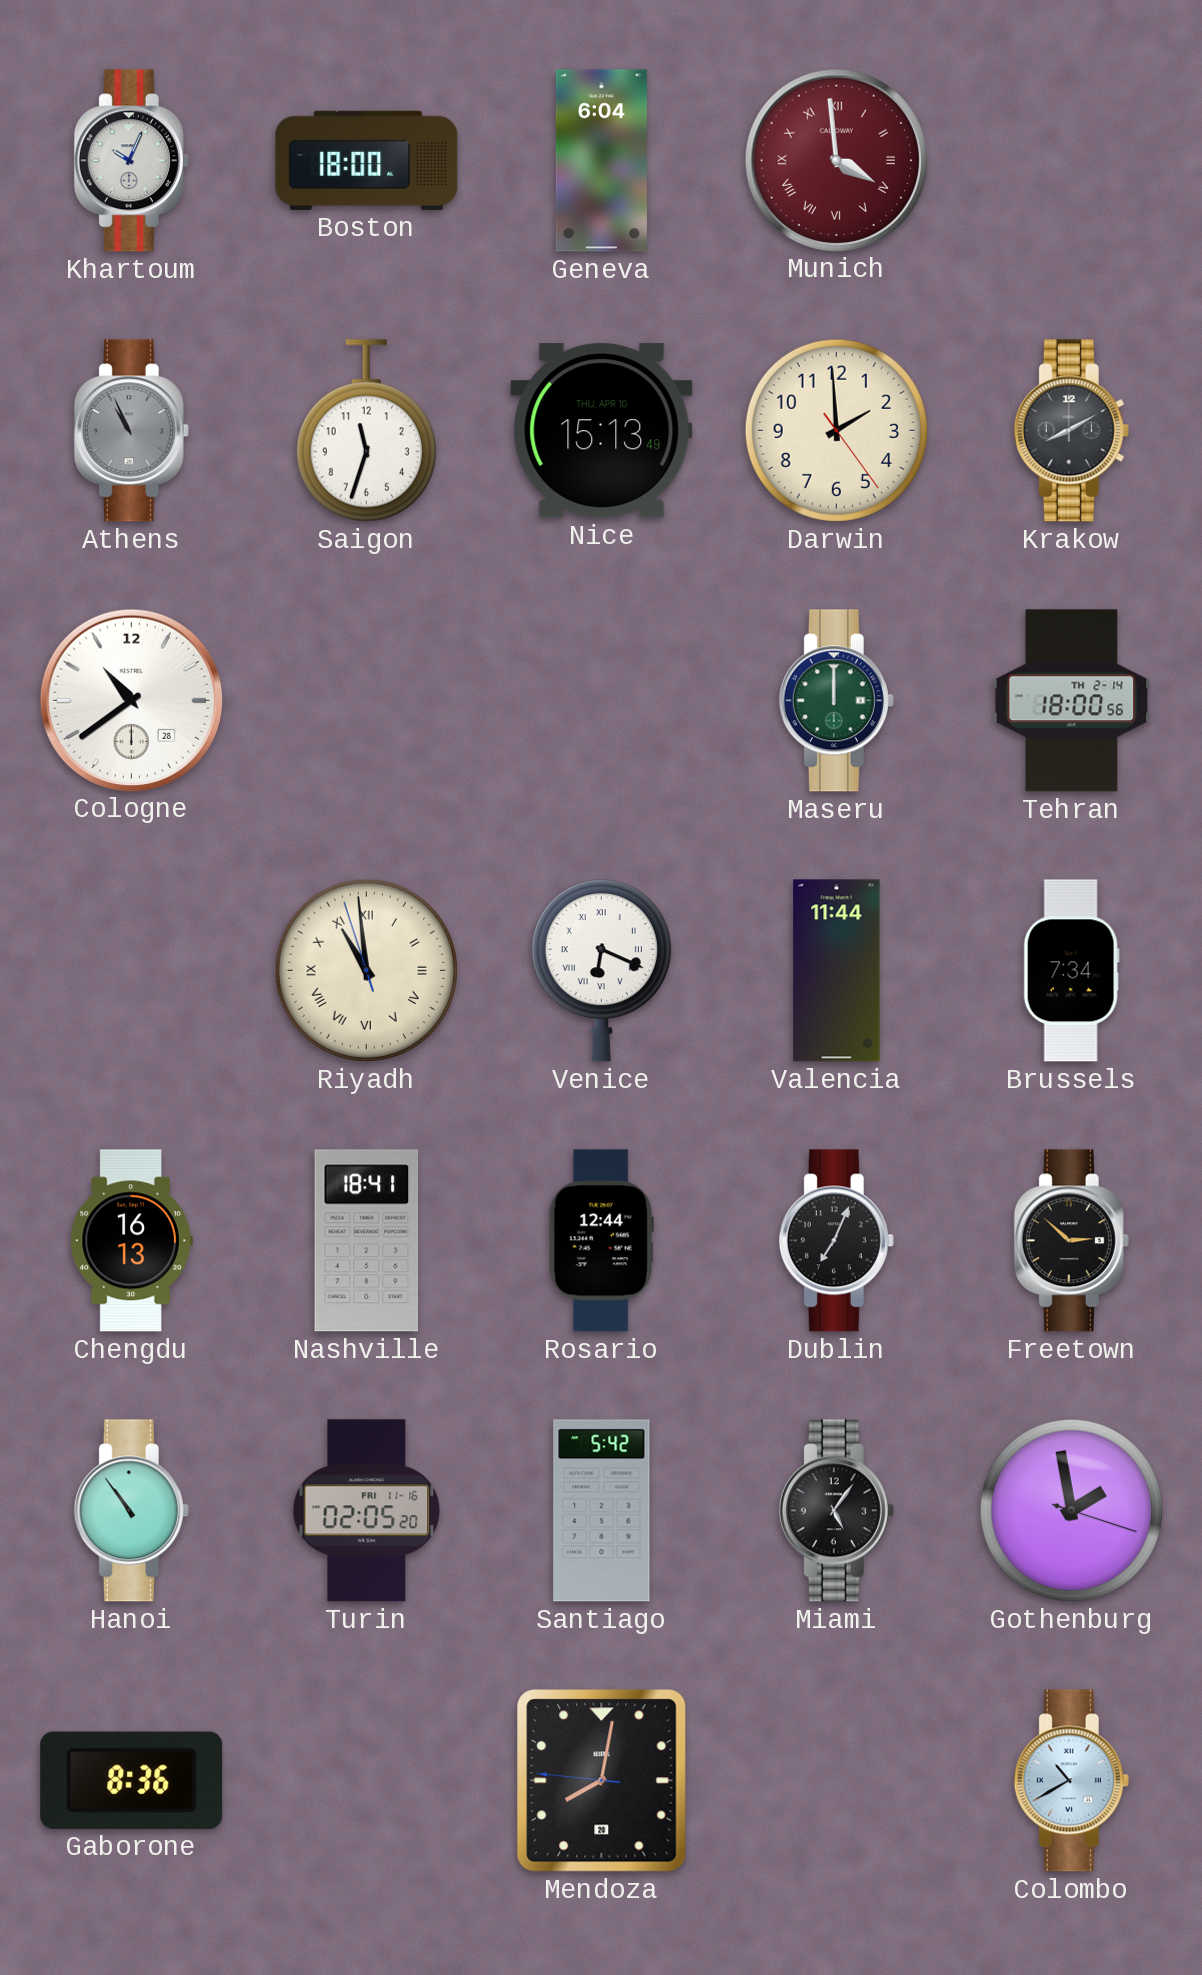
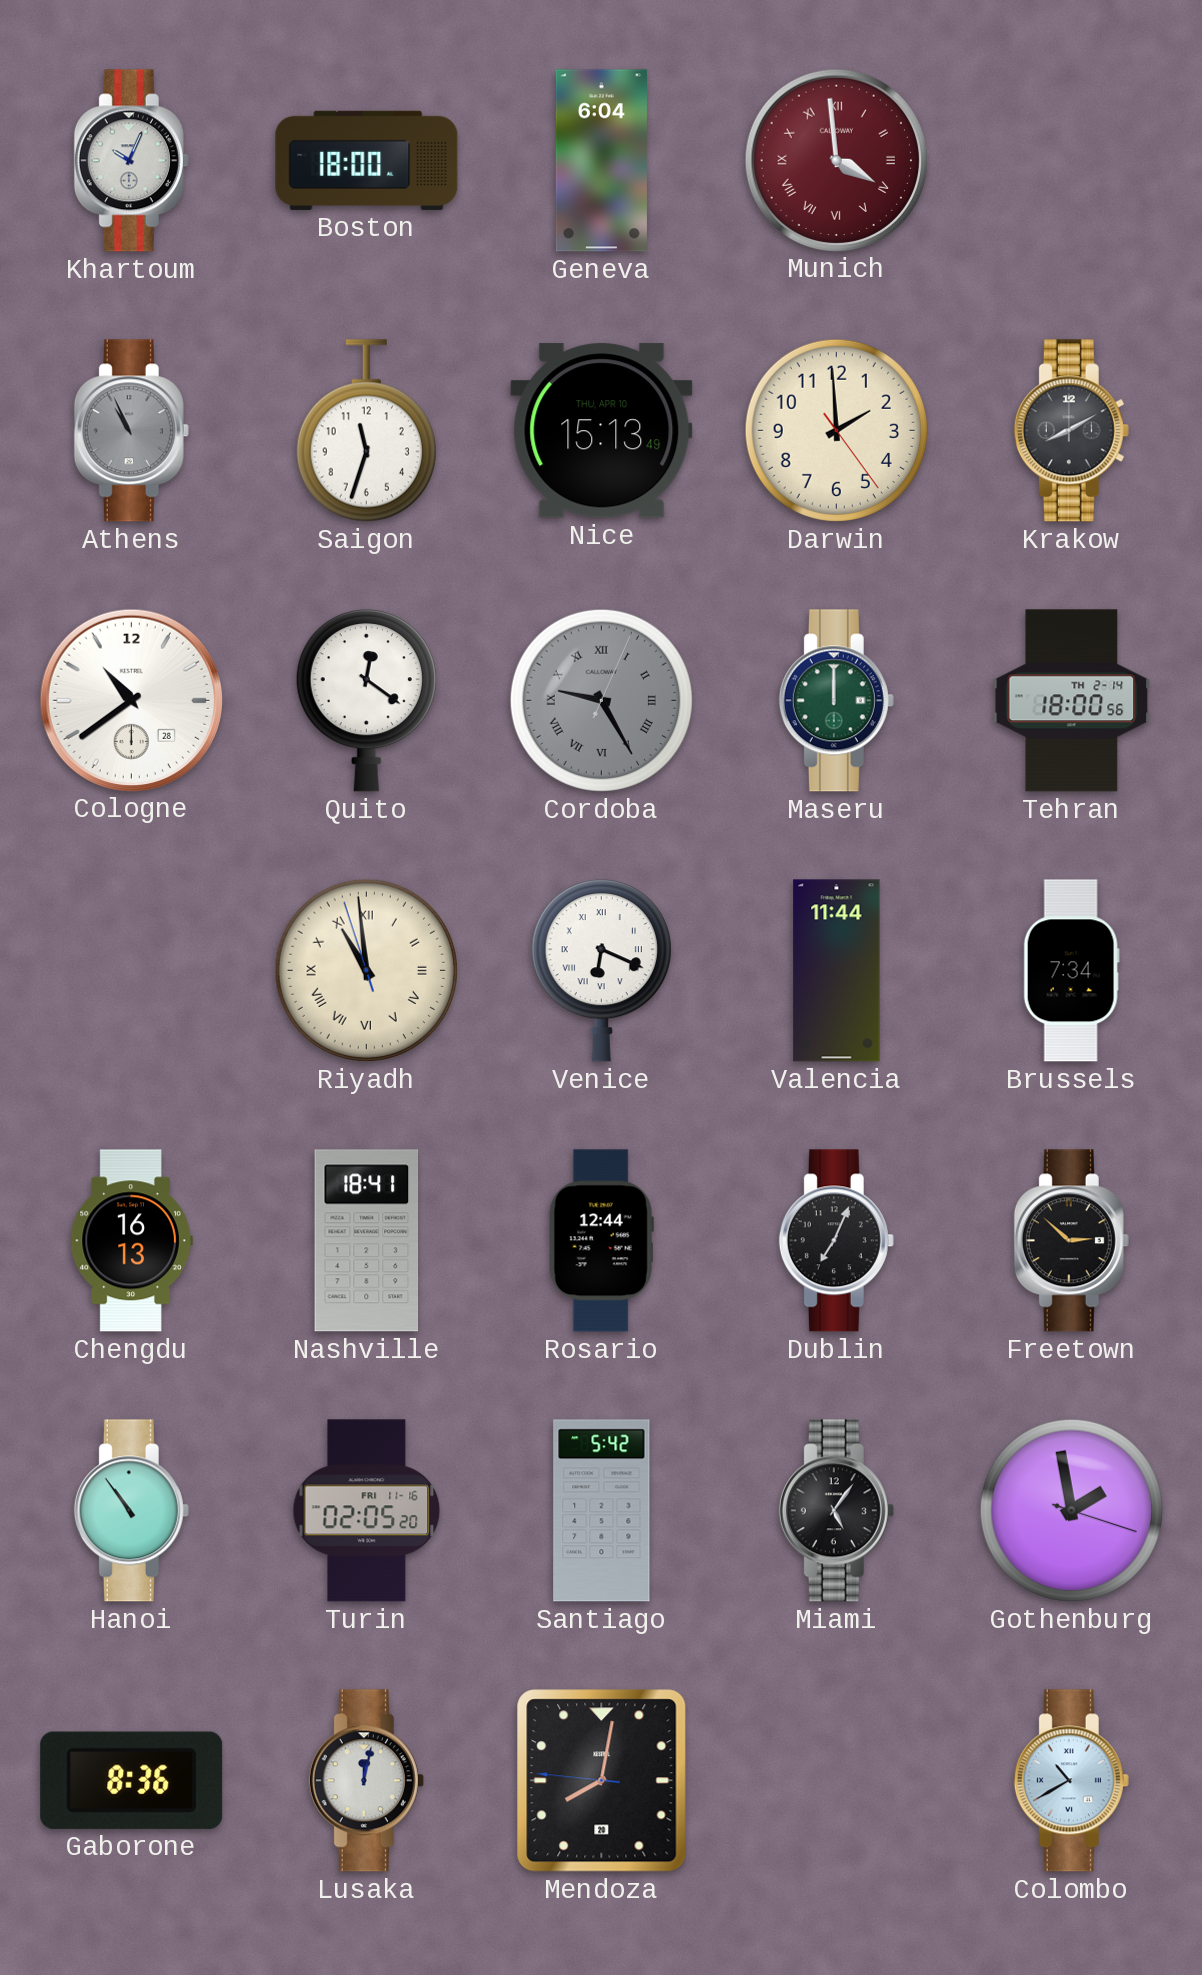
Quito: none -> 12:21
Cordoba: none -> 9:25
Lusaka: none -> 12:02
